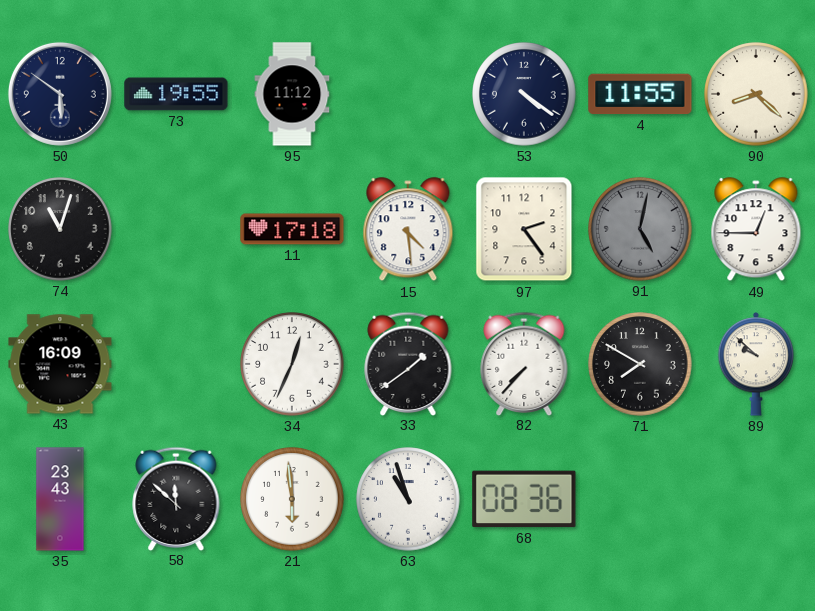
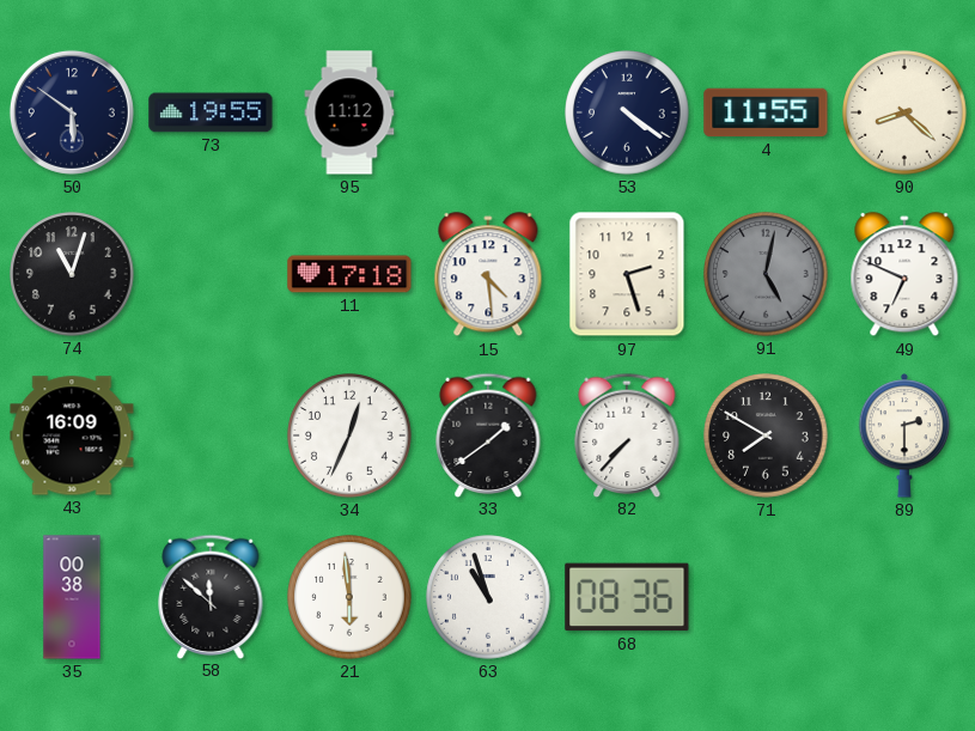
97: 2:24 -> 2:27
49: 12:45 -> 6:49
89: 9:52 -> 2:30
35: 23:43 -> 00:38
